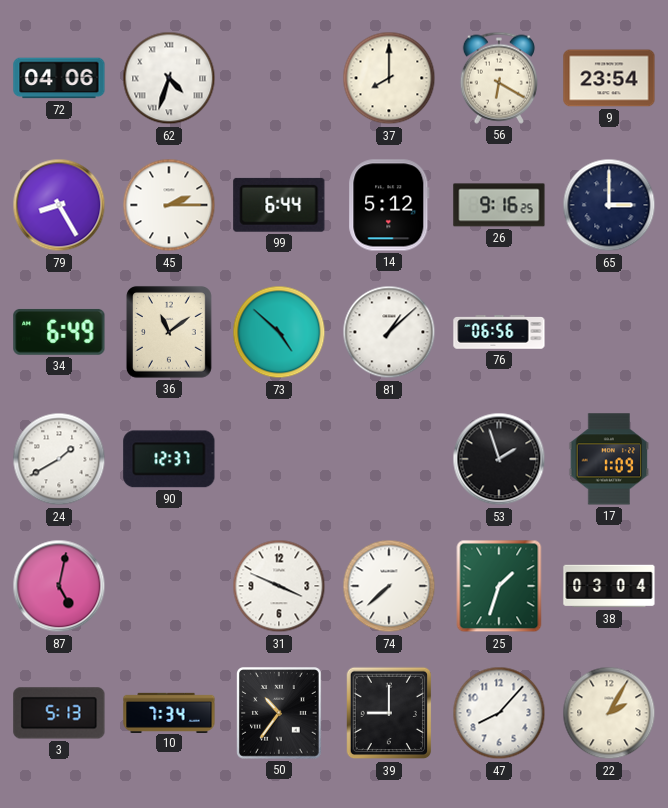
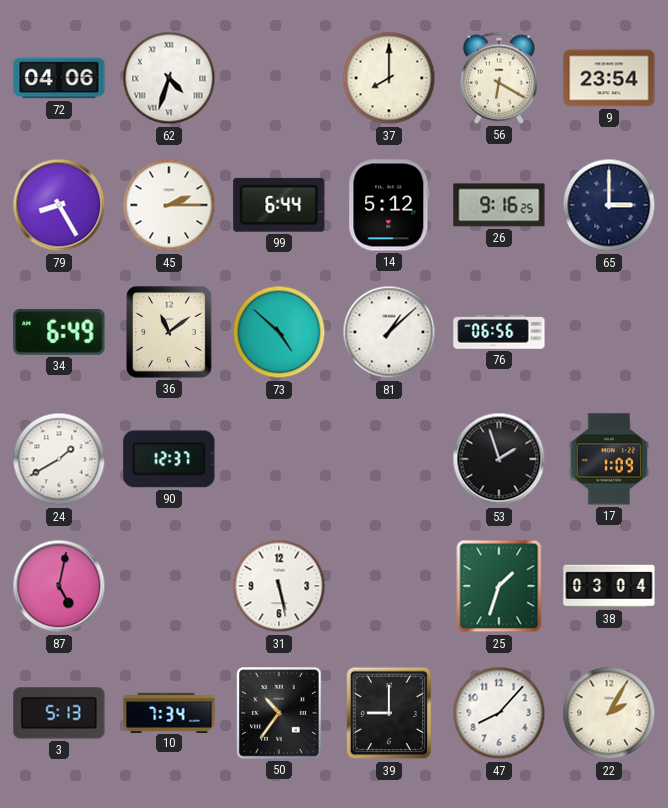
31: 3:49 -> 5:28
74: 7:38 -> none
